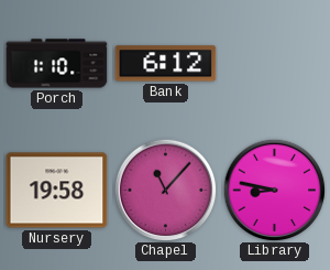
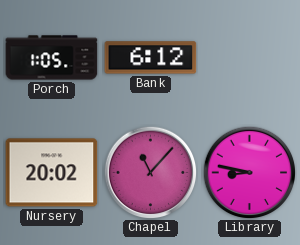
Porch: 1:10 -> 1:05
Nursery: 19:58 -> 20:02
